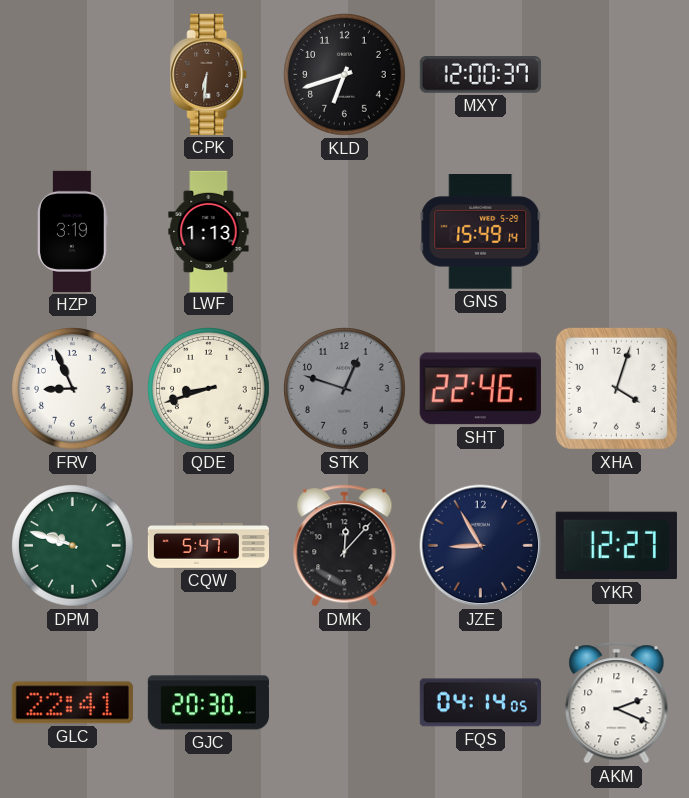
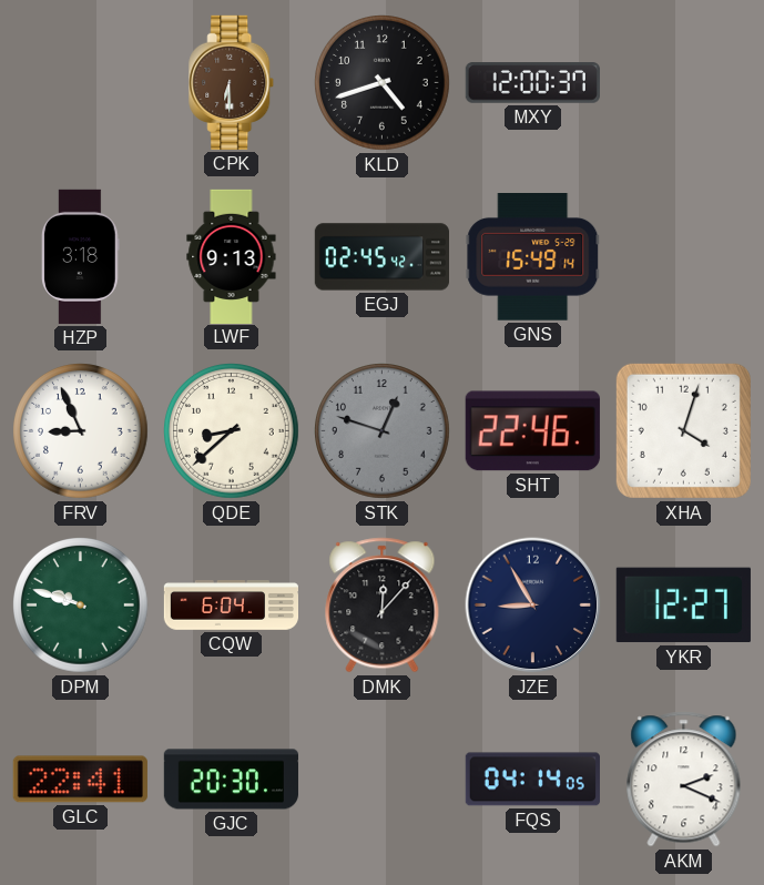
CPK: 6:31 -> 6:30
KLD: 6:42 -> 4:42
HZP: 3:19 -> 3:18
LWF: 1:13 -> 9:13
EGJ: none -> 02:45
QDE: 8:42 -> 8:38
CQW: 5:47 -> 6:04
